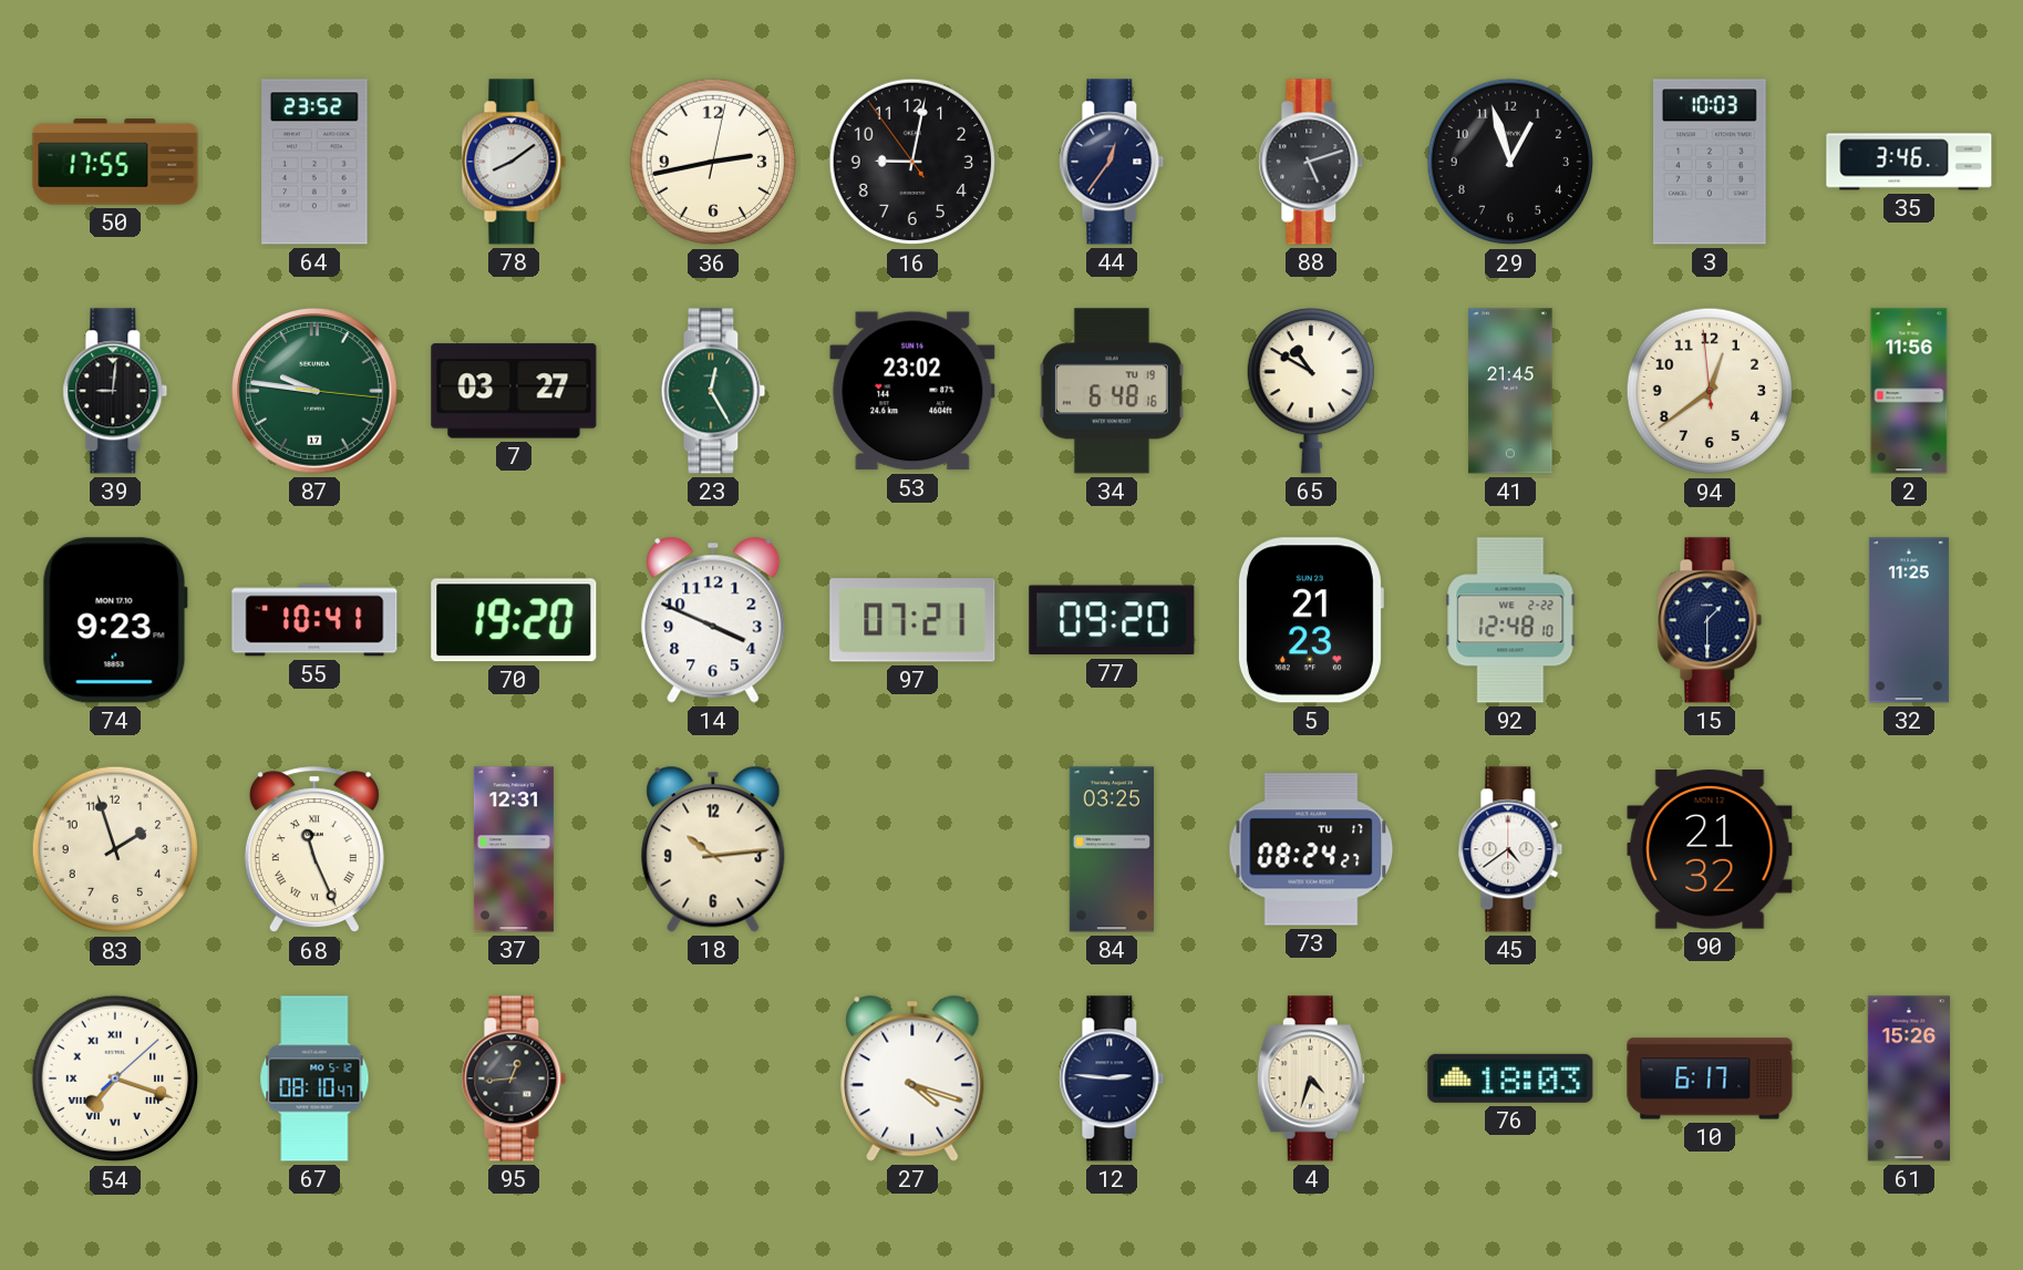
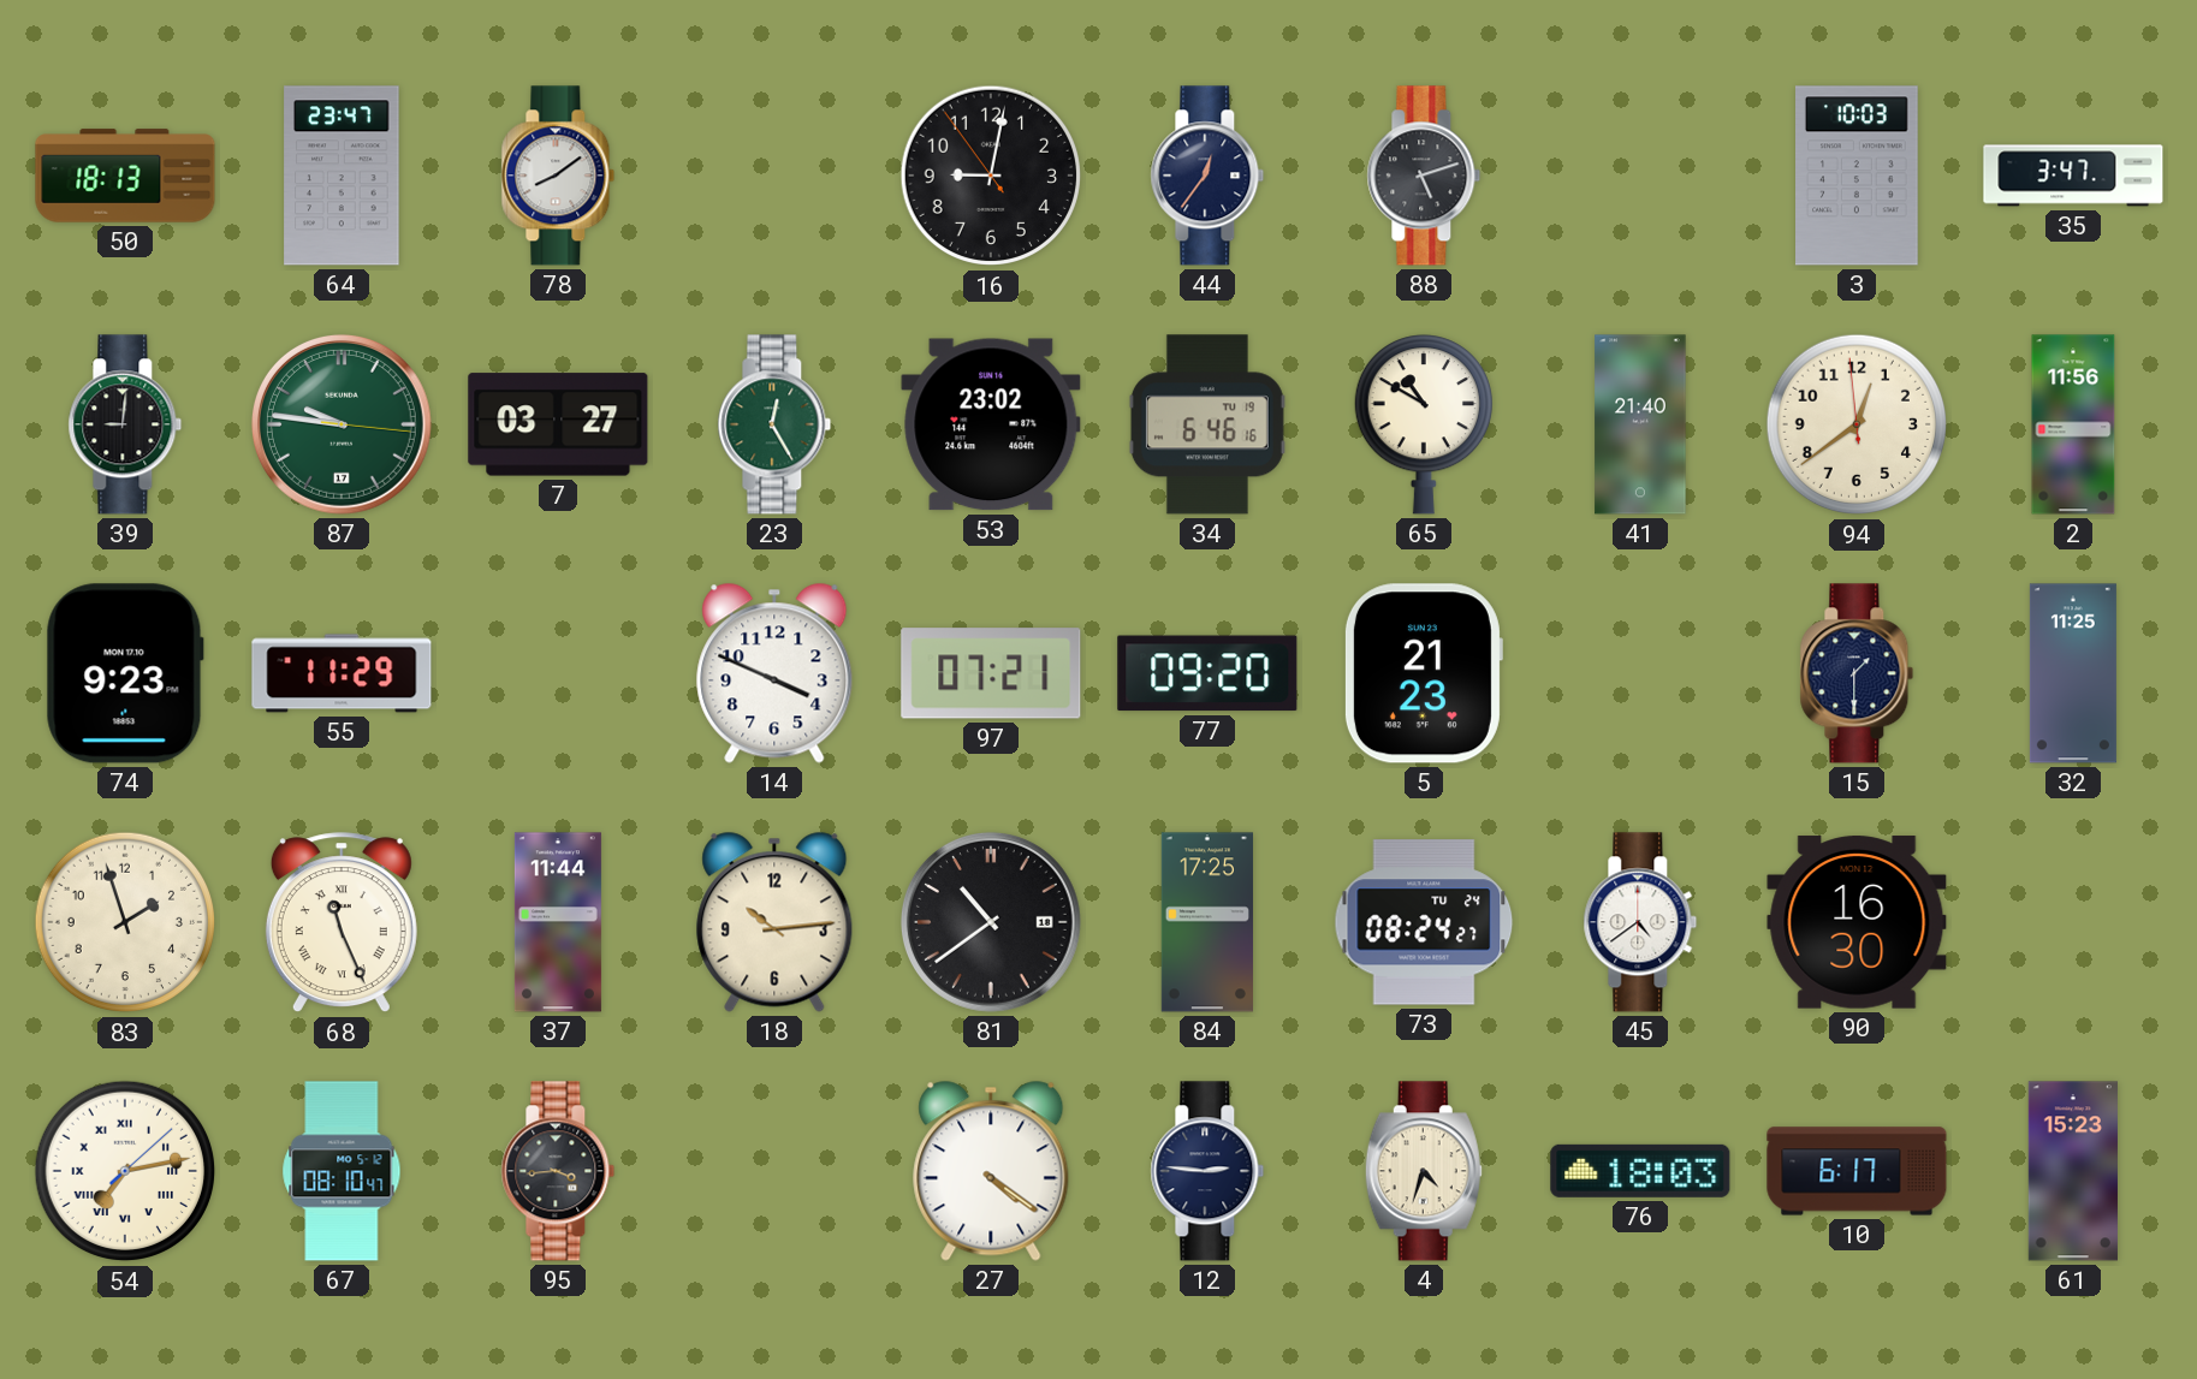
50: 17:55 -> 18:13
64: 23:52 -> 23:47
36: 2:43 -> none
29: 12:57 -> none
35: 3:46 -> 3:47
34: 6:48 -> 6:46
41: 21:45 -> 21:40
55: 10:41 -> 11:29
70: 19:20 -> none
92: 12:48 -> none
37: 12:31 -> 11:44
81: none -> 10:39
84: 03:25 -> 17:25
73 date: TU 17 -> TU 24
90: 21:32 -> 16:30
54: 7:18 -> 7:13
95: 12:44 -> 3:44
27: 4:18 -> 4:21
61: 15:26 -> 15:23
